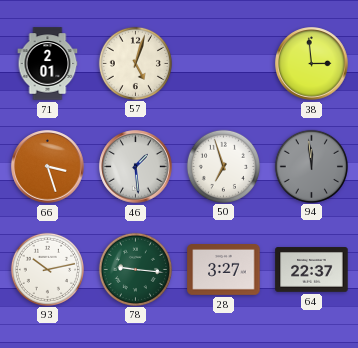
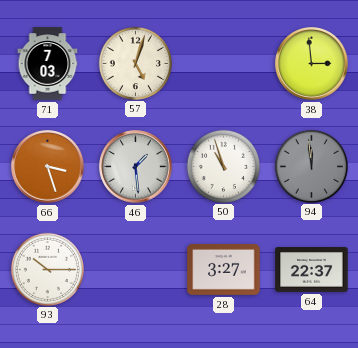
71: 2:01 -> 7:03
50: 6:57 -> 10:57
93: 10:13 -> 10:15
78: 9:16 -> none
